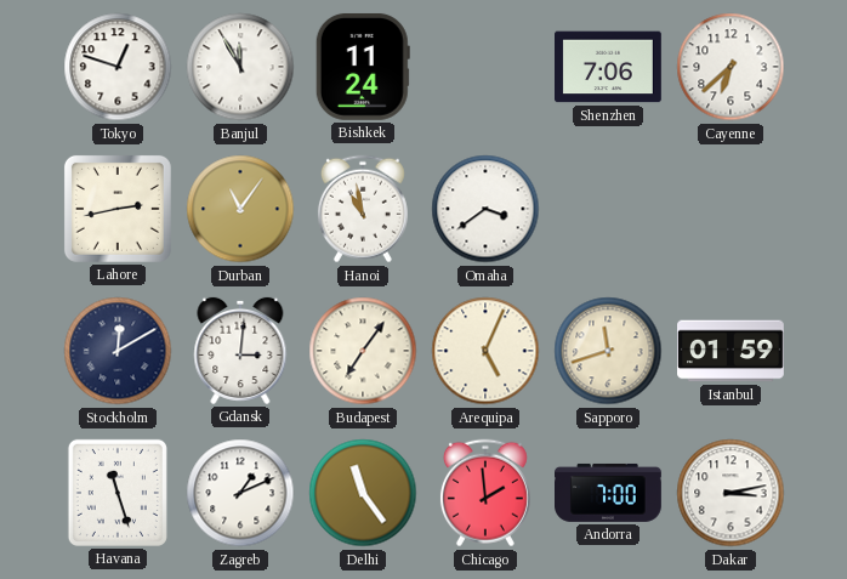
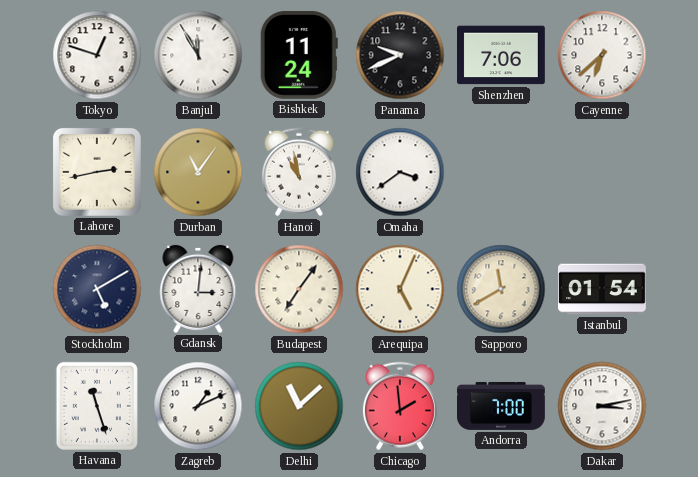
Panama: none -> 9:41
Stockholm: 12:10 -> 5:10
Sapporo: 11:42 -> 11:40
Istanbul: 01:59 -> 01:54
Delhi: 11:24 -> 11:08
